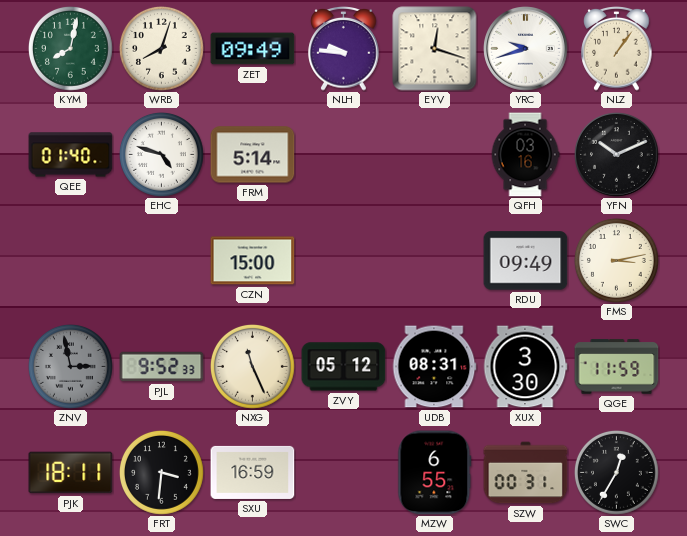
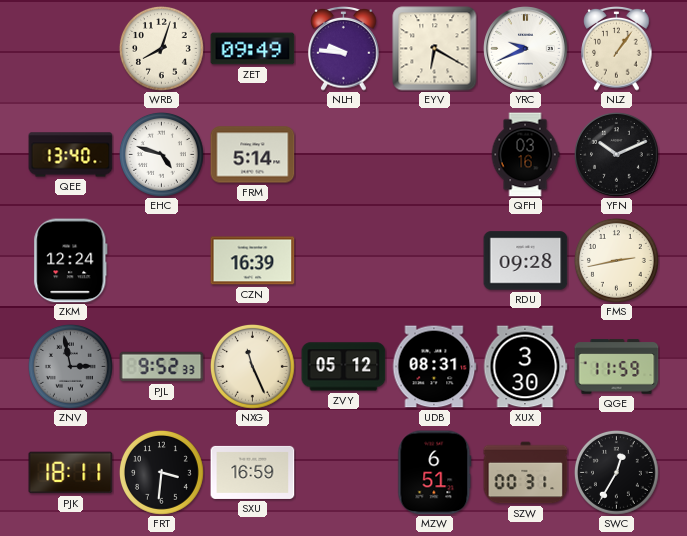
KYM: 8:02 -> none
EYV: 12:18 -> 6:20
YRC: 9:42 -> 9:41
QEE: 01:40 -> 13:40
ZKM: none -> 12:24
CZN: 15:00 -> 16:39
RDU: 09:49 -> 09:28
FMS: 3:13 -> 2:43
MZW: 6:55 -> 6:51
